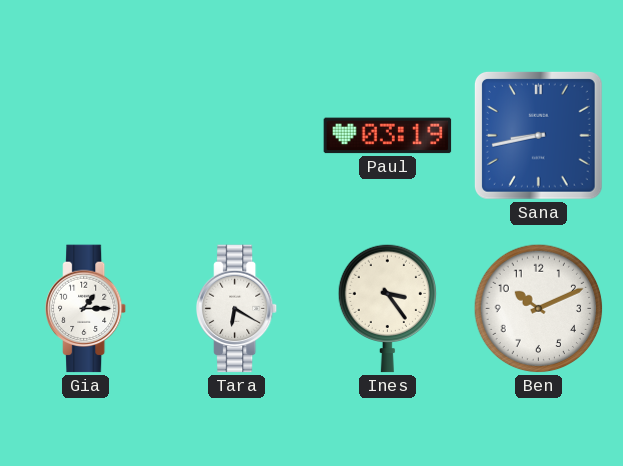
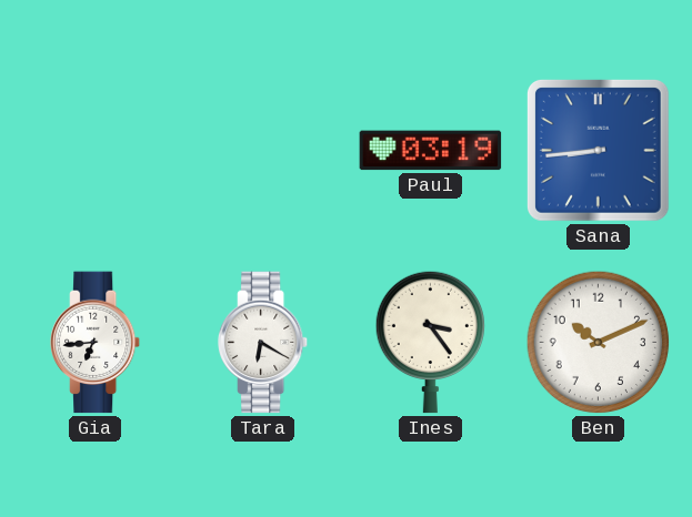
Sana: 8:43 -> 8:44
Gia: 1:15 -> 6:44
